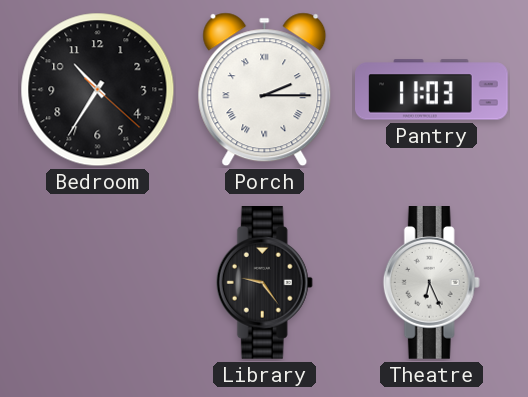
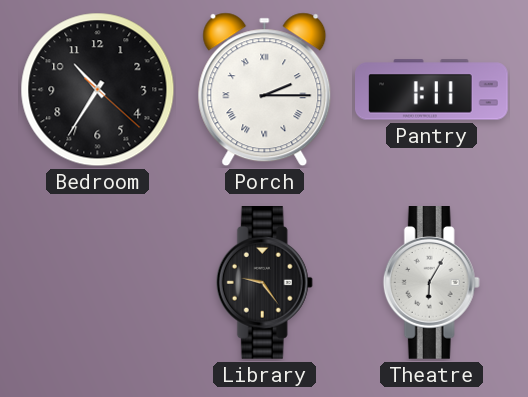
Pantry: 11:03 -> 1:11
Theatre: 6:26 -> 6:05
